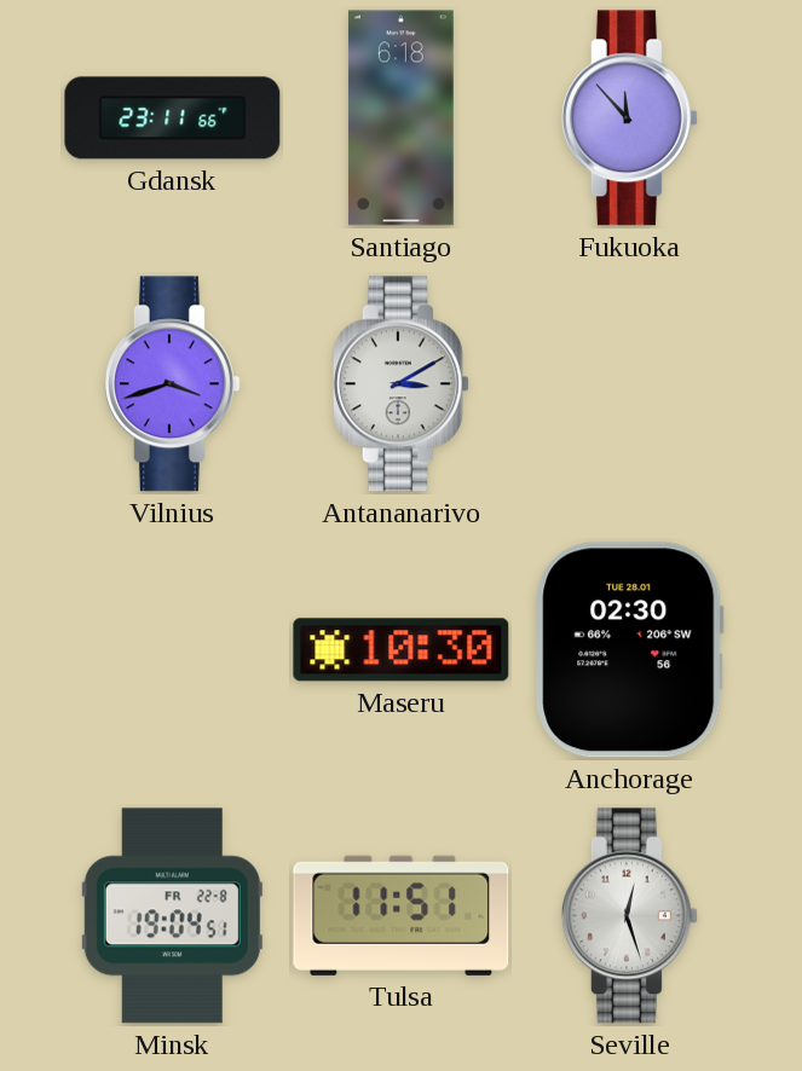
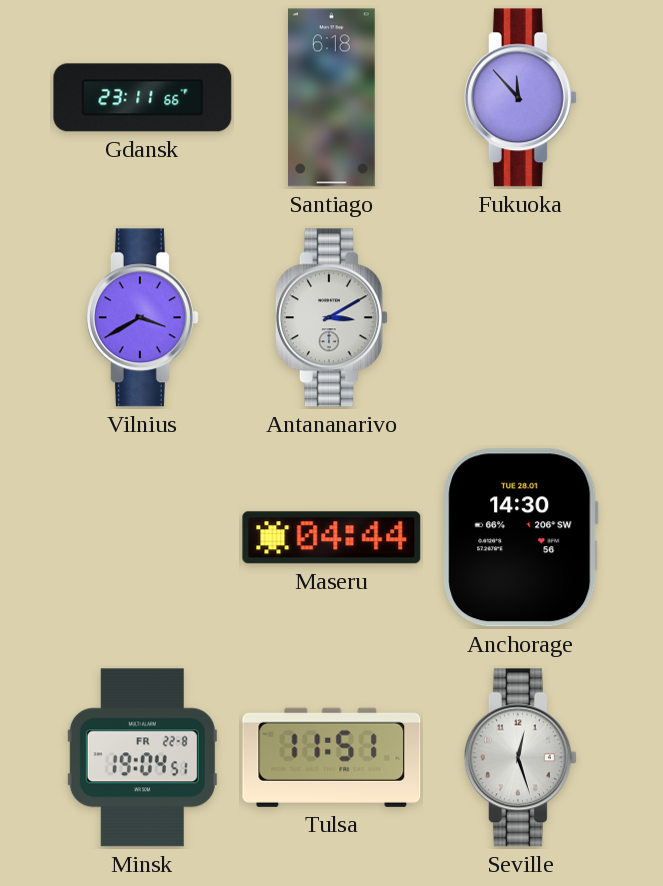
Vilnius: 3:42 -> 3:40
Maseru: 10:30 -> 04:44
Anchorage: 02:30 -> 14:30
